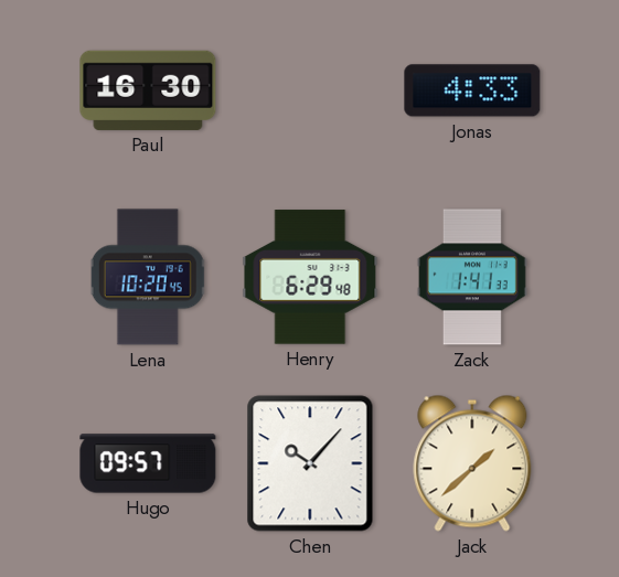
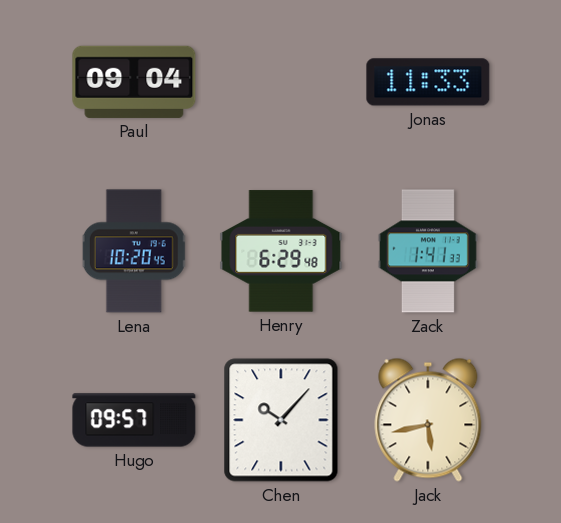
Paul: 16:30 -> 09:04
Jonas: 4:33 -> 11:33
Jack: 1:38 -> 5:43
